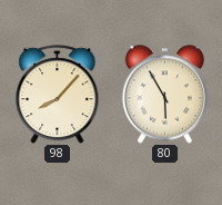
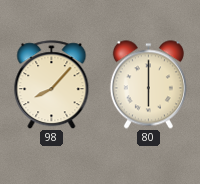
80: 5:55 -> 6:00
